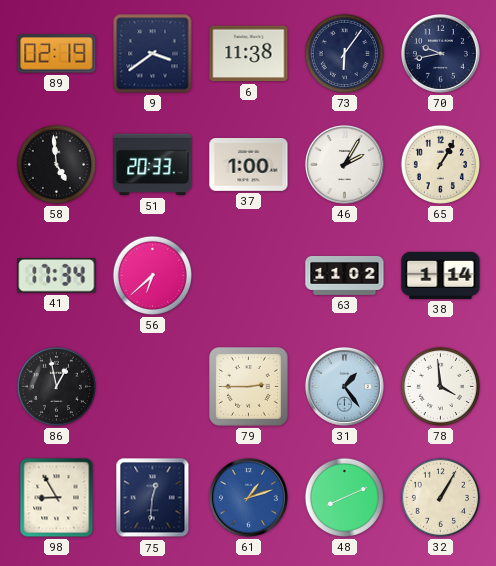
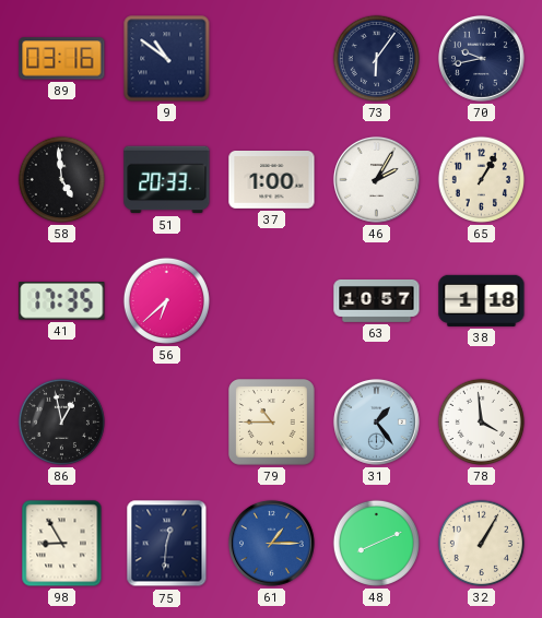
89: 02:19 -> 03:16
9: 3:39 -> 10:51
6: 11:38 -> none
41: 17:34 -> 17:35
63: 11:02 -> 10:57
38: 1:14 -> 1:18
79: 2:45 -> 10:45
61: 1:12 -> 1:15
